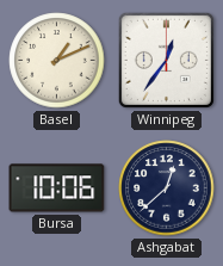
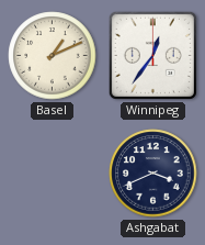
Bursa: 10:06 -> none
Ashgabat: 12:38 -> 3:41
